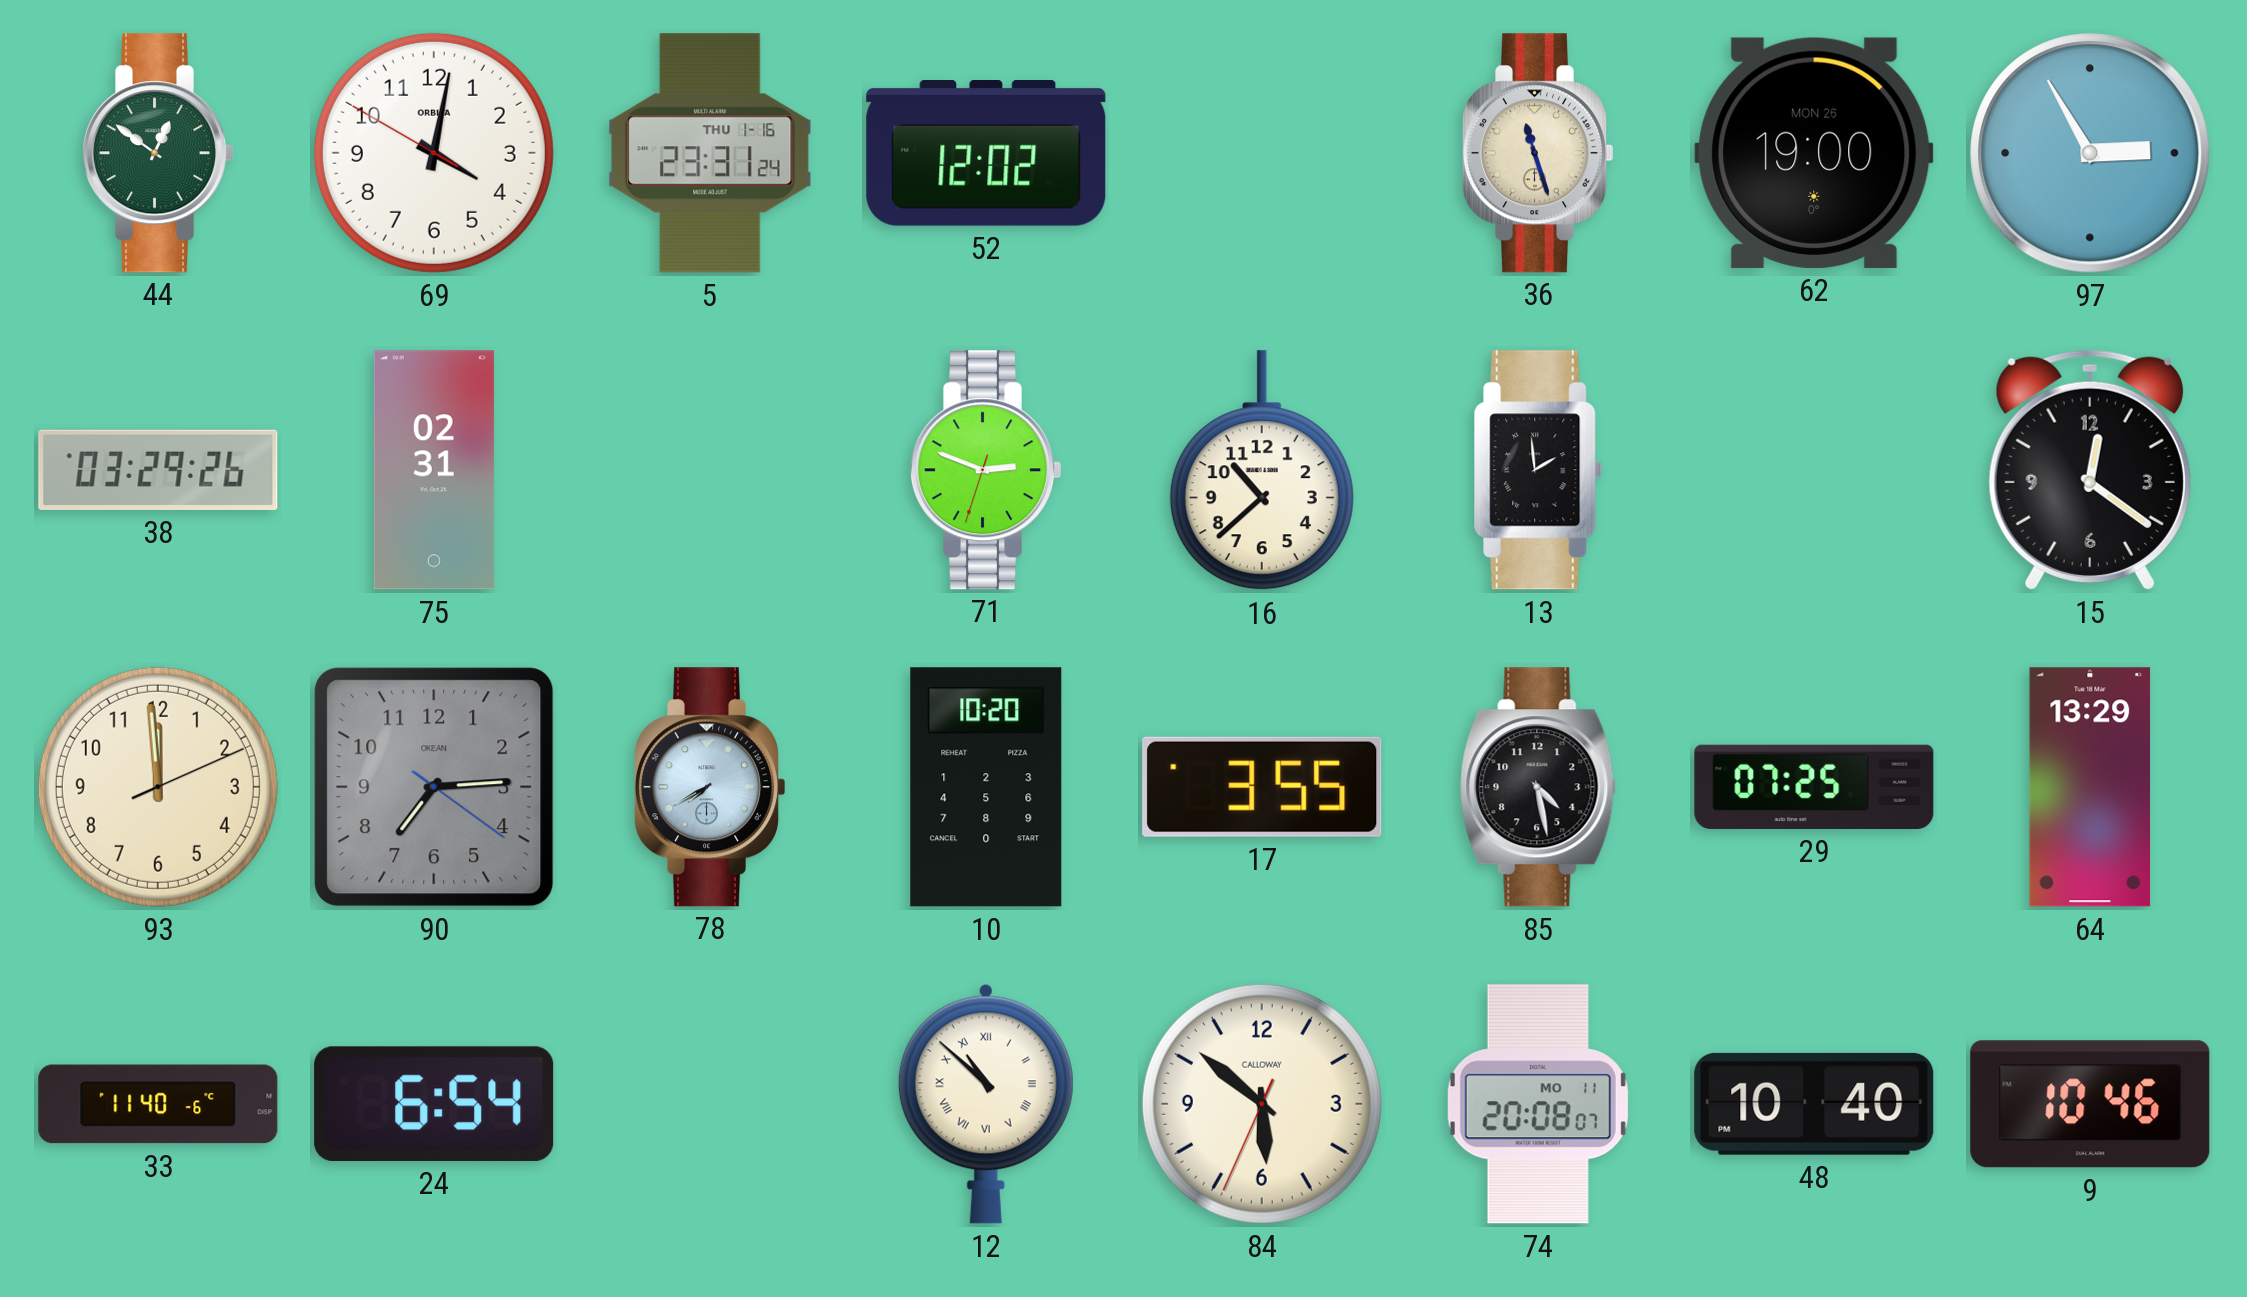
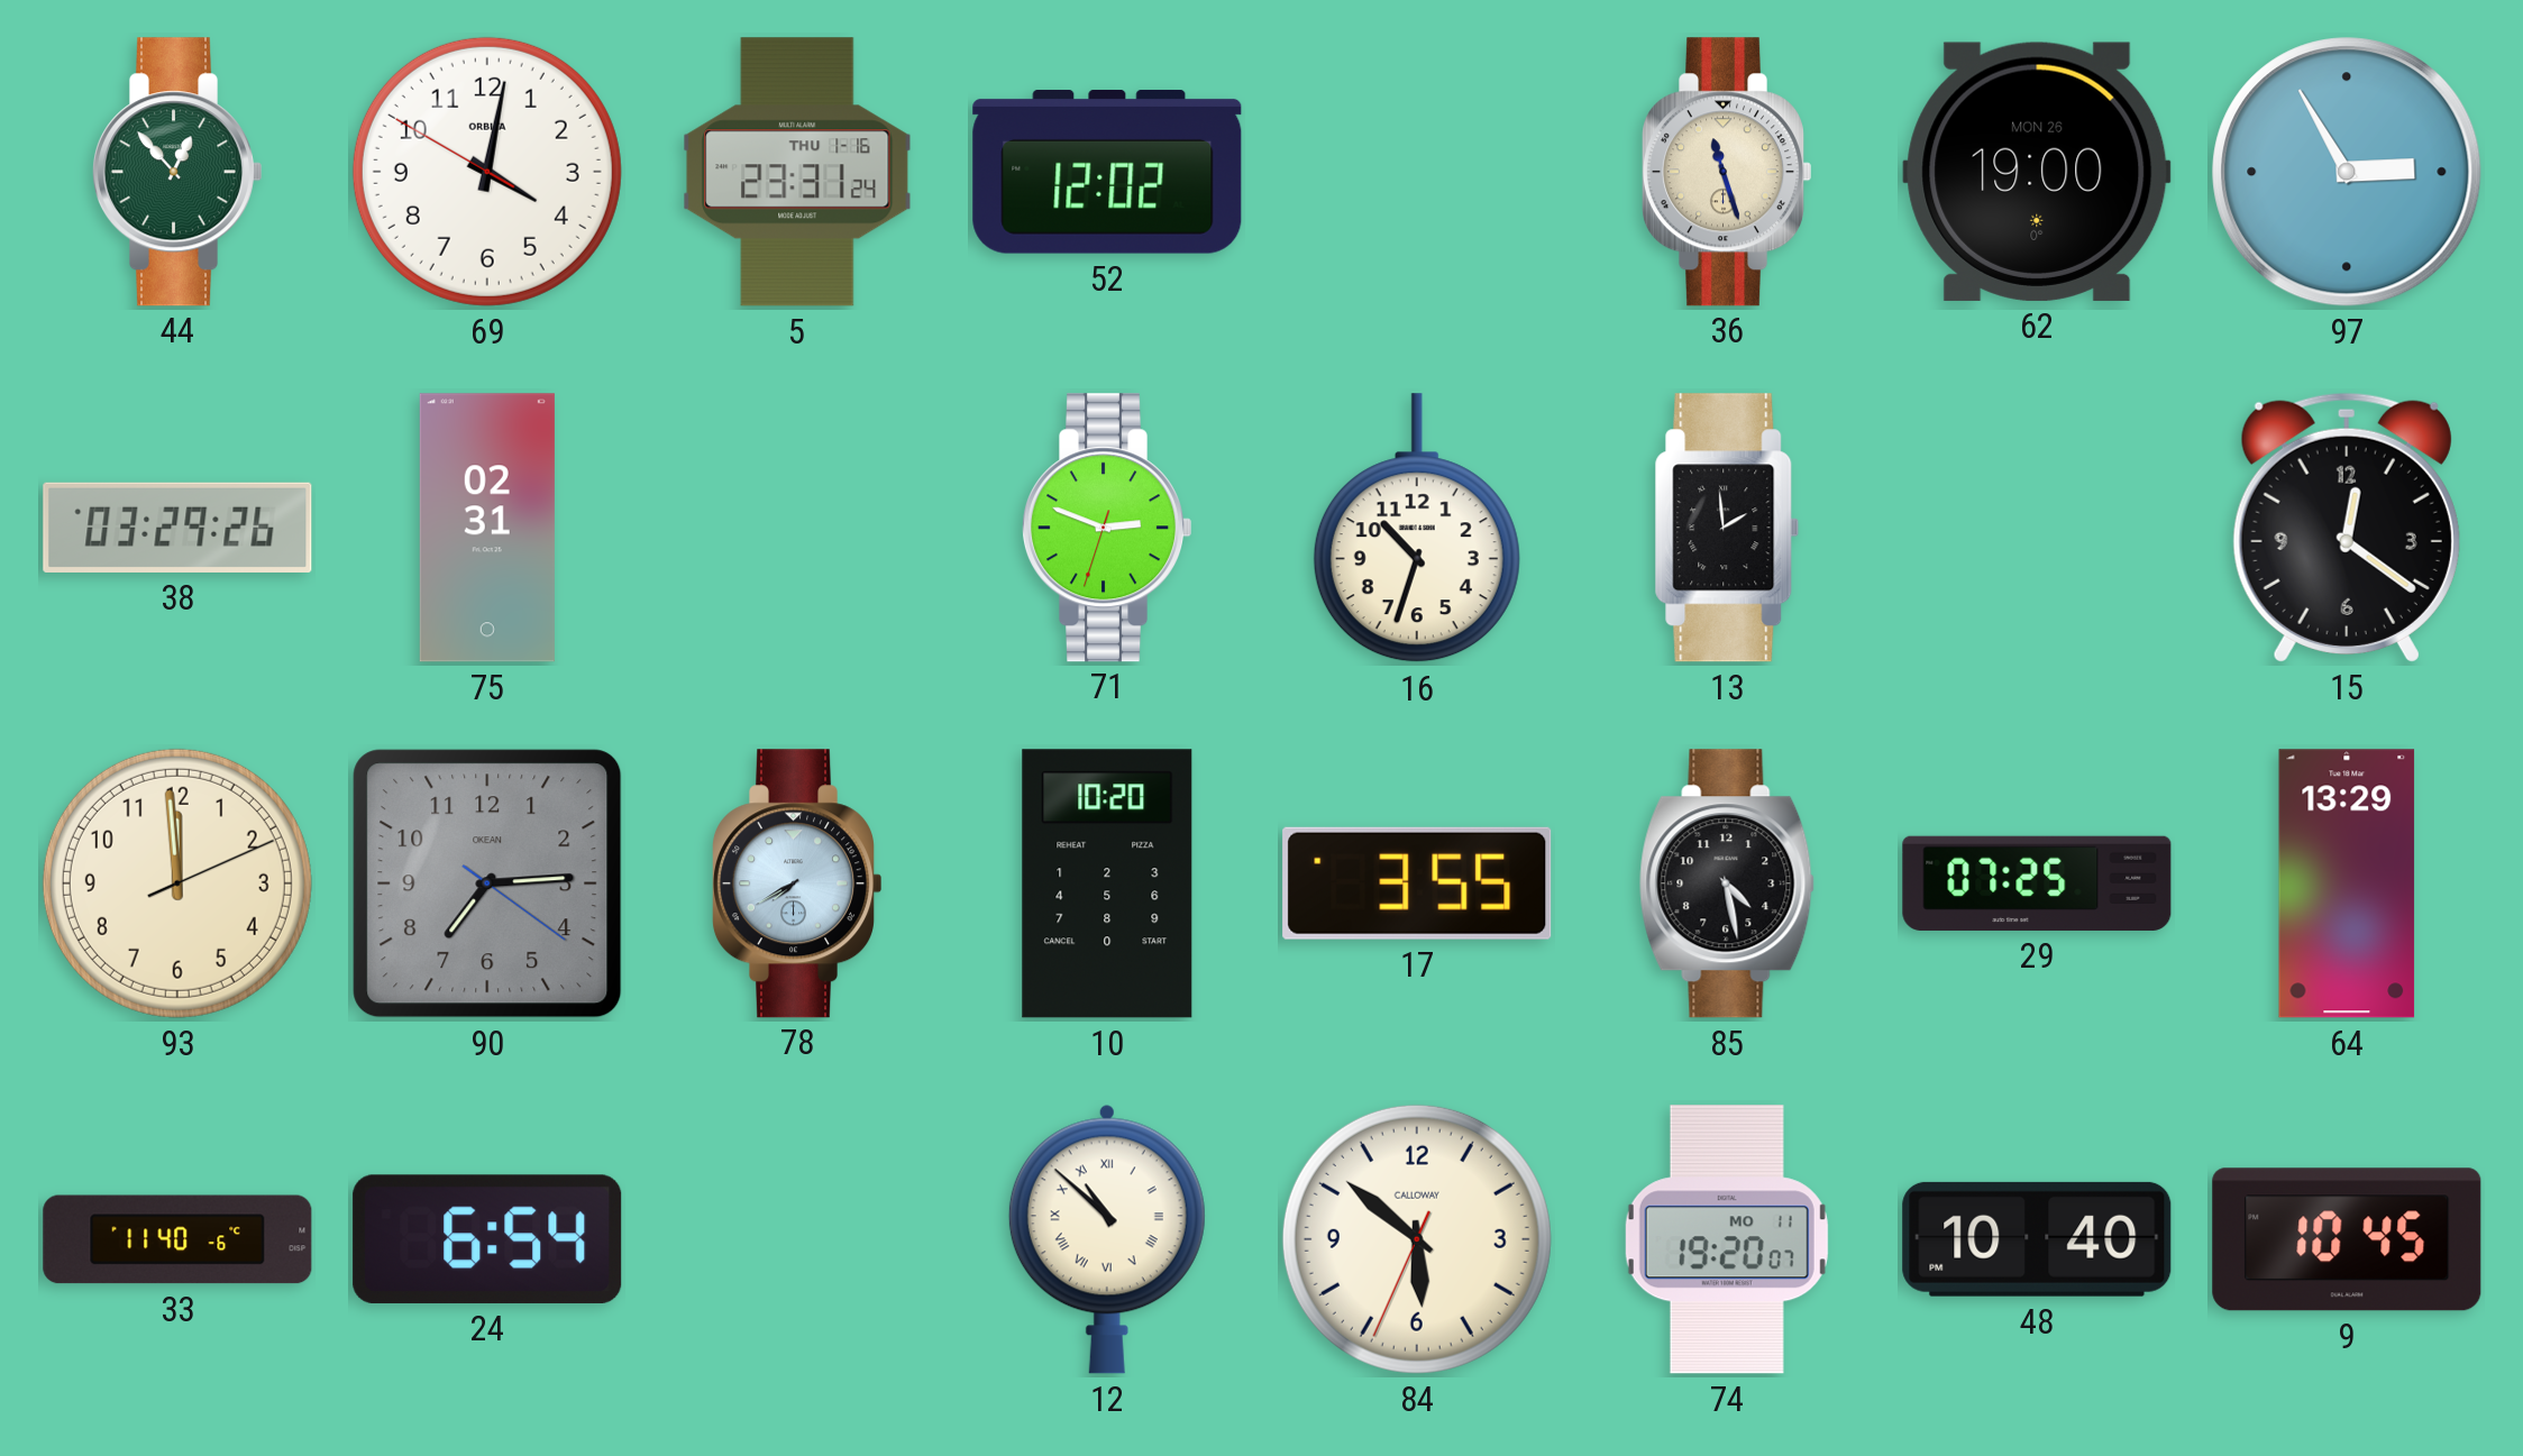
44: 12:51 -> 12:53
16: 10:38 -> 10:33
74: 20:08 -> 19:20
9: 10:46 -> 10:45
